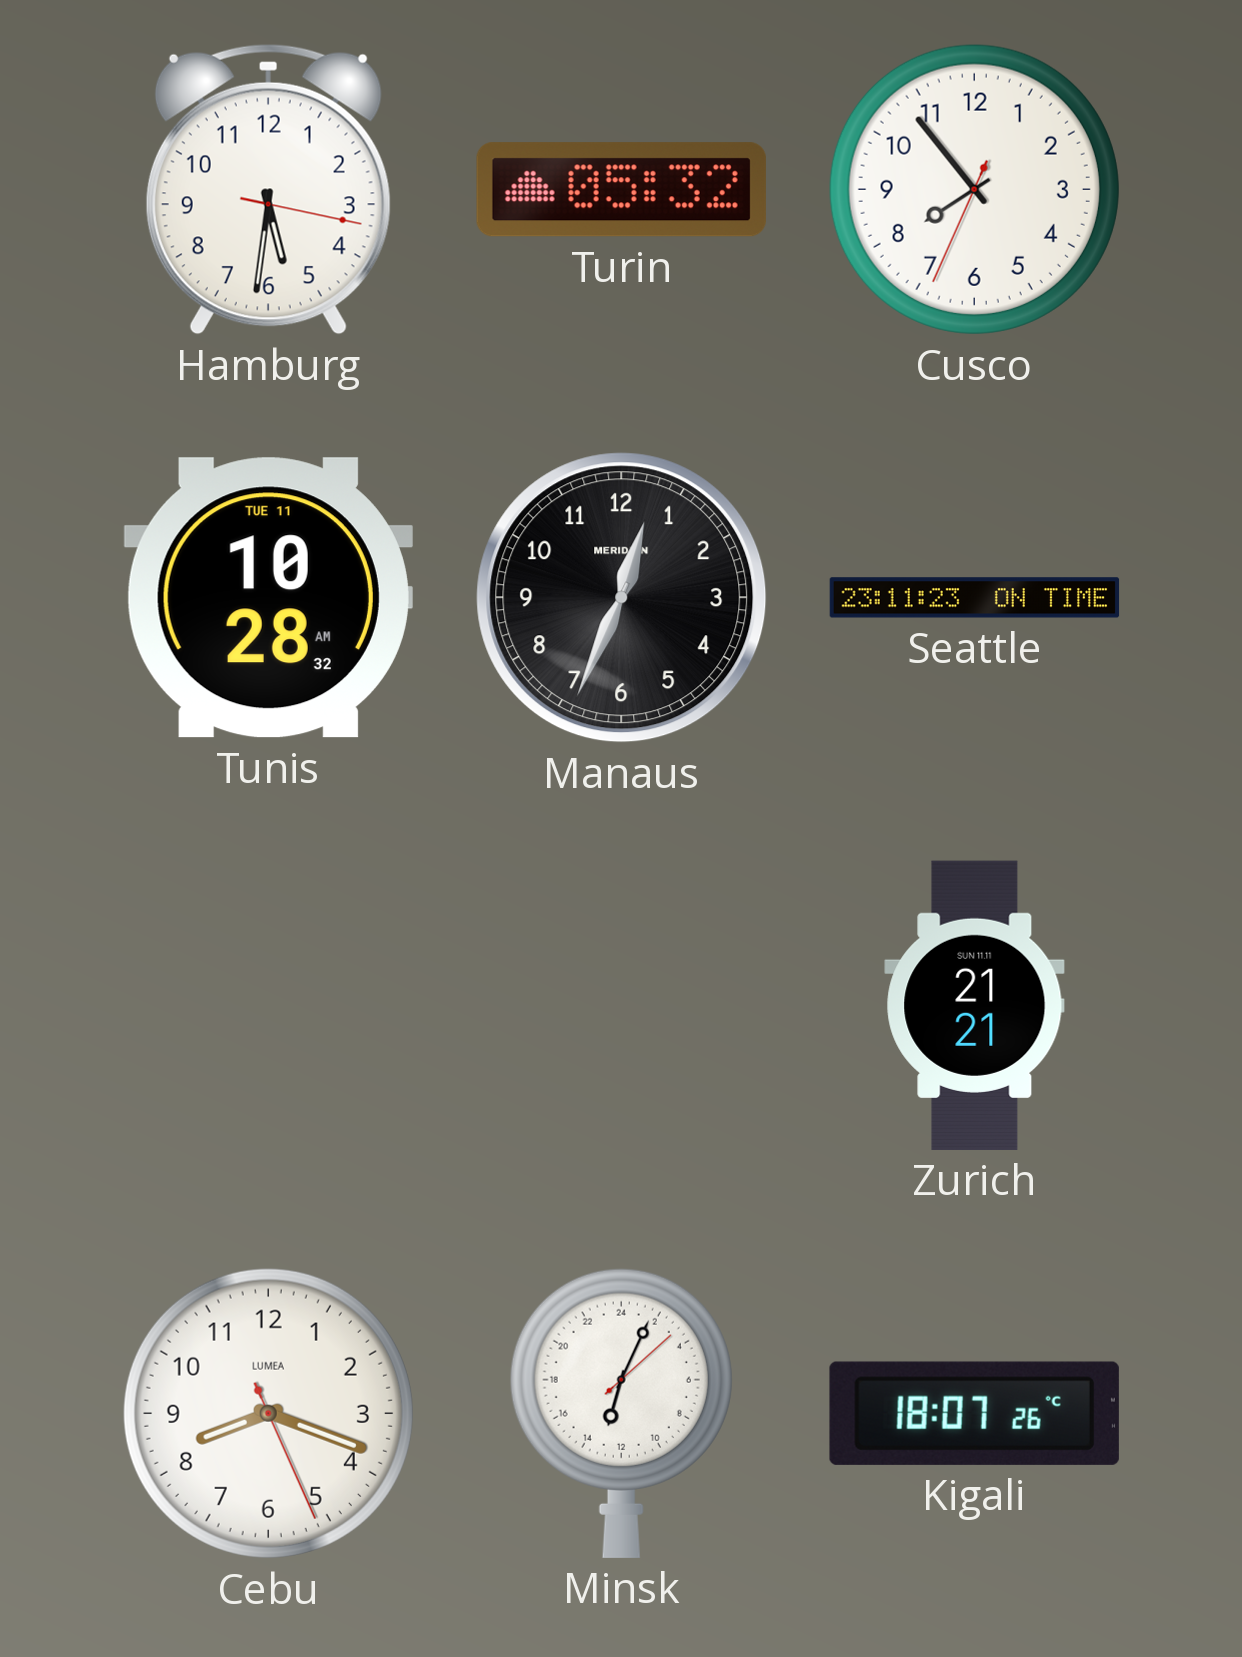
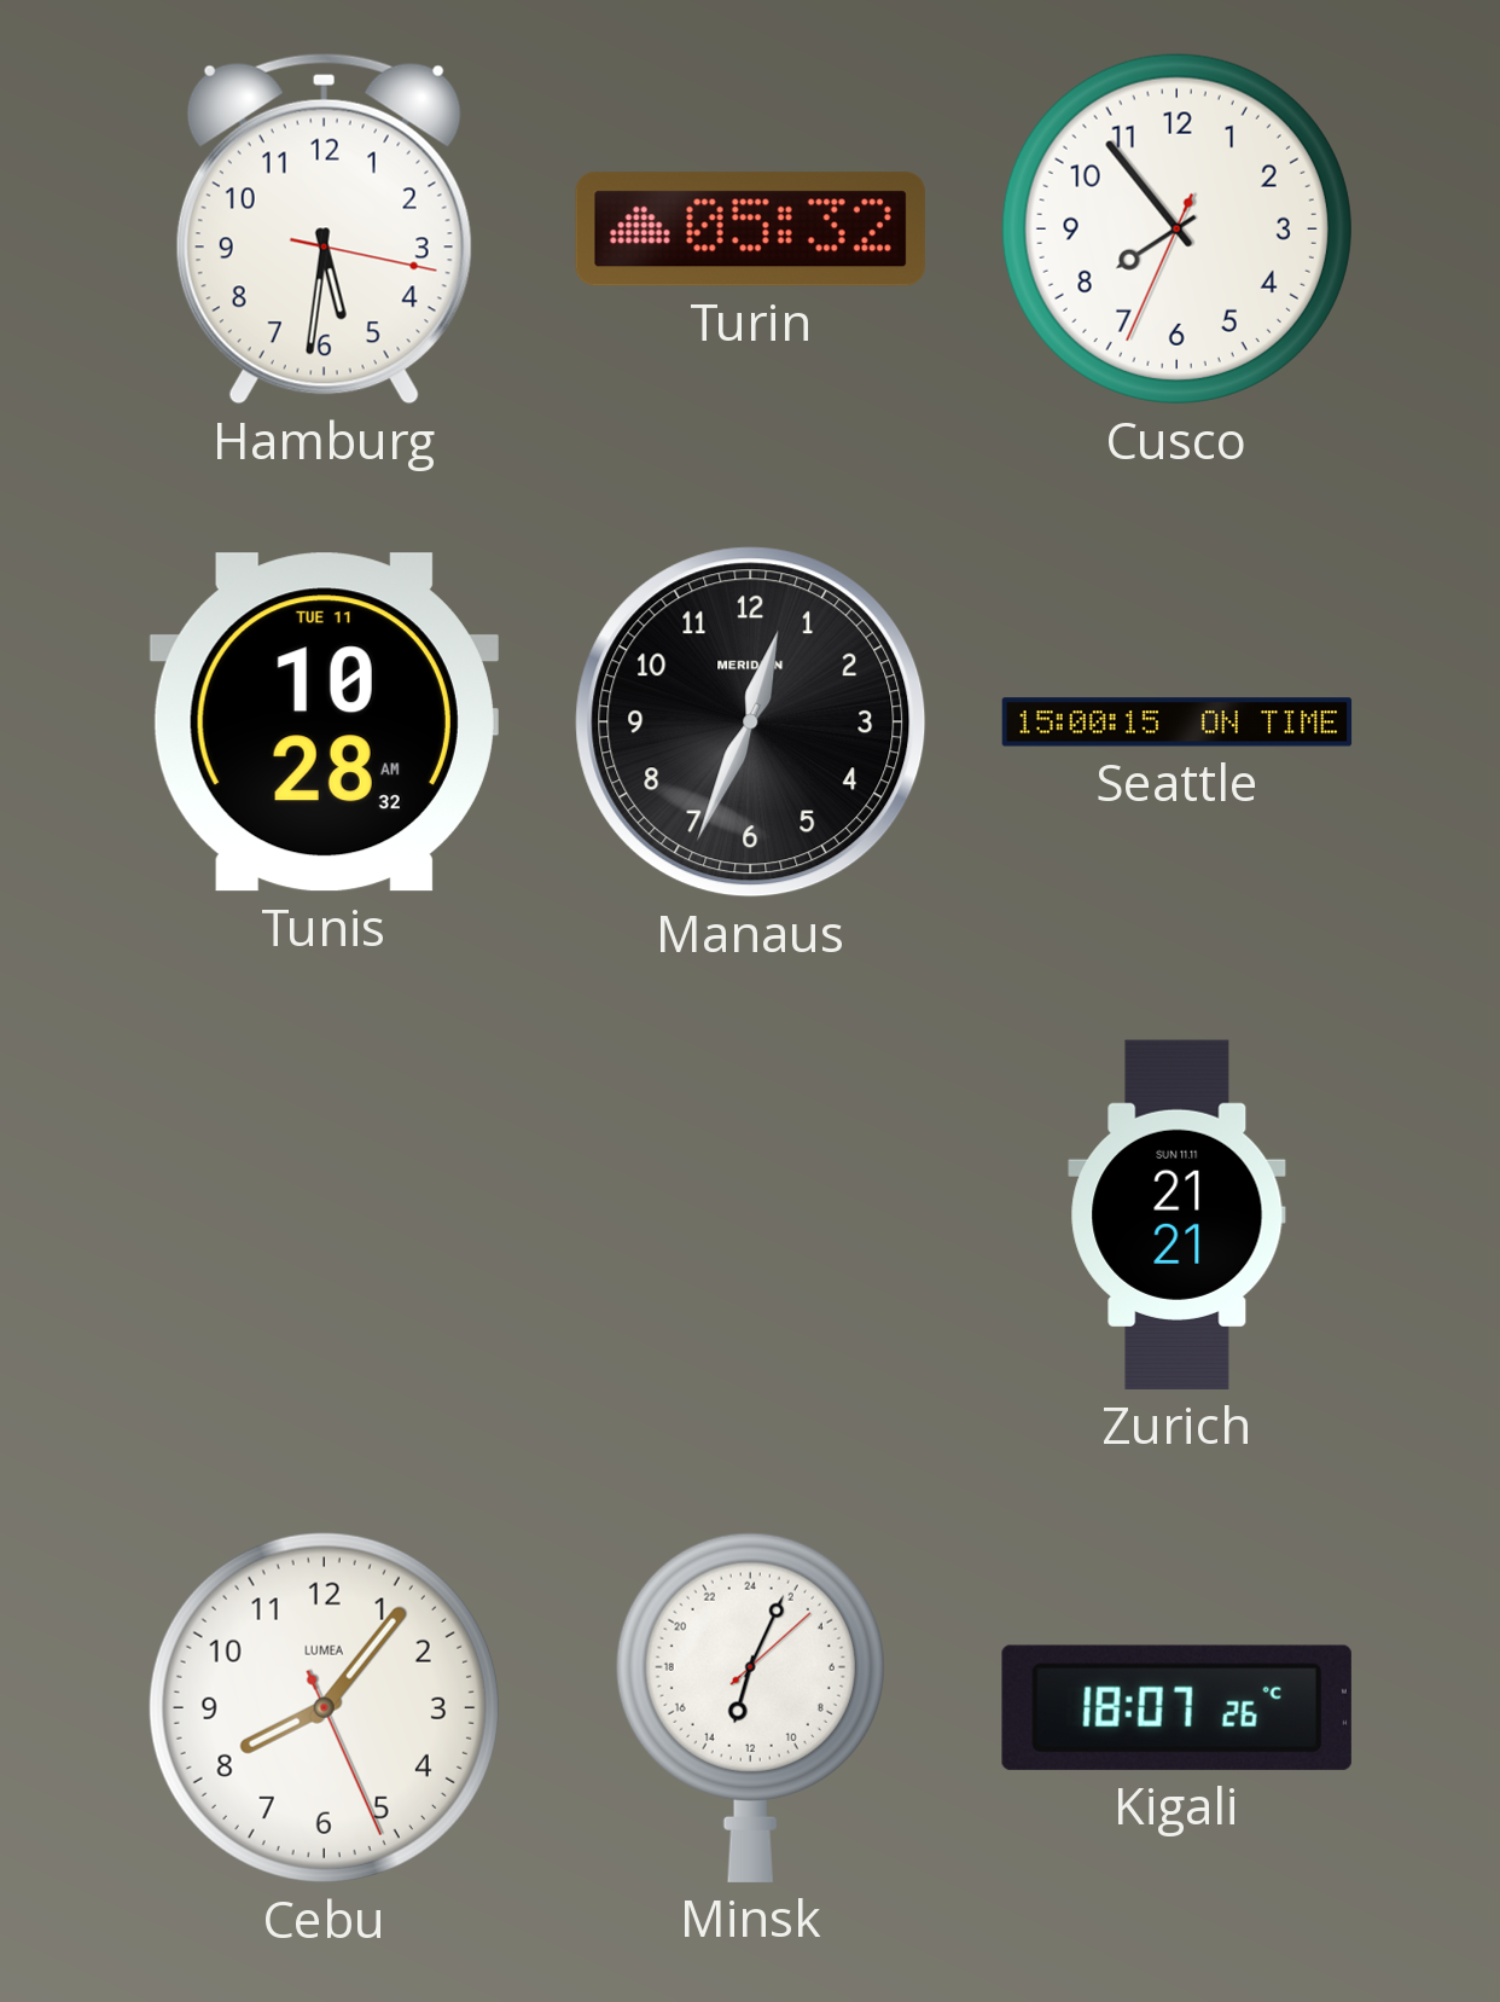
Seattle: 23:11 -> 15:00
Cebu: 8:18 -> 8:06
